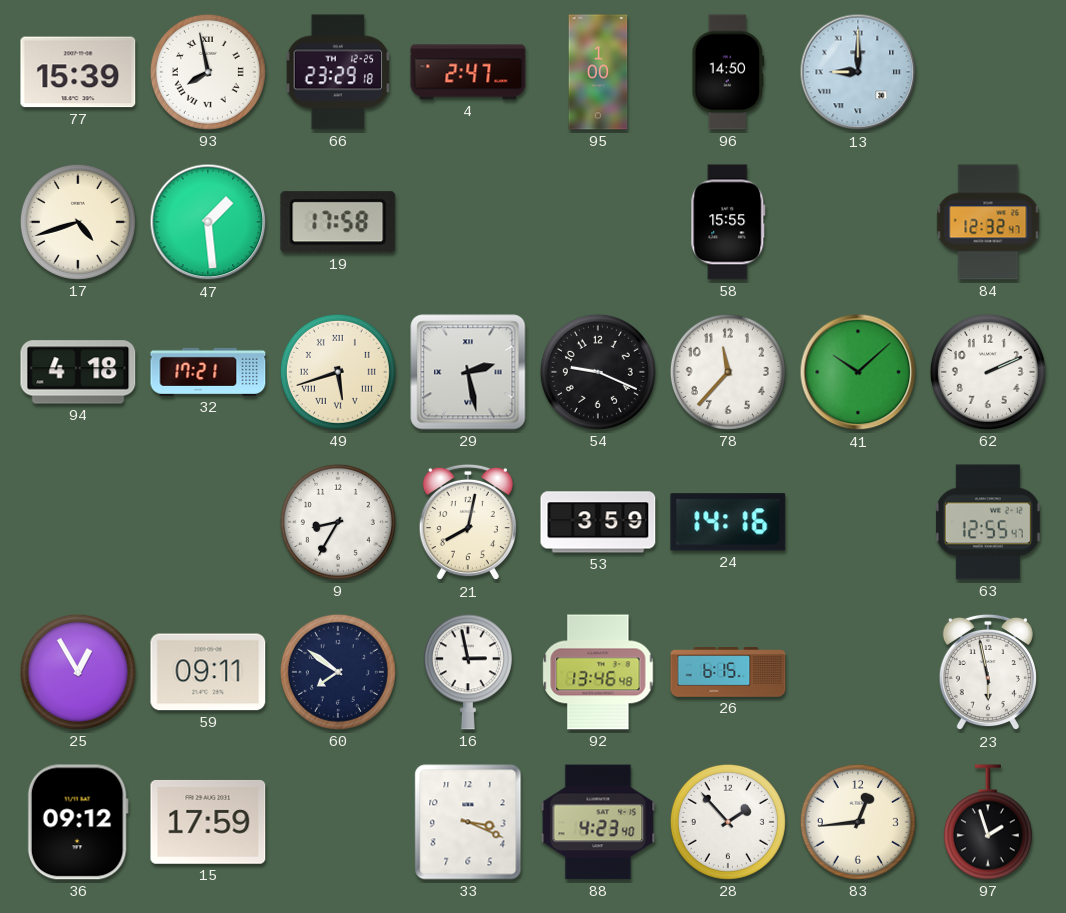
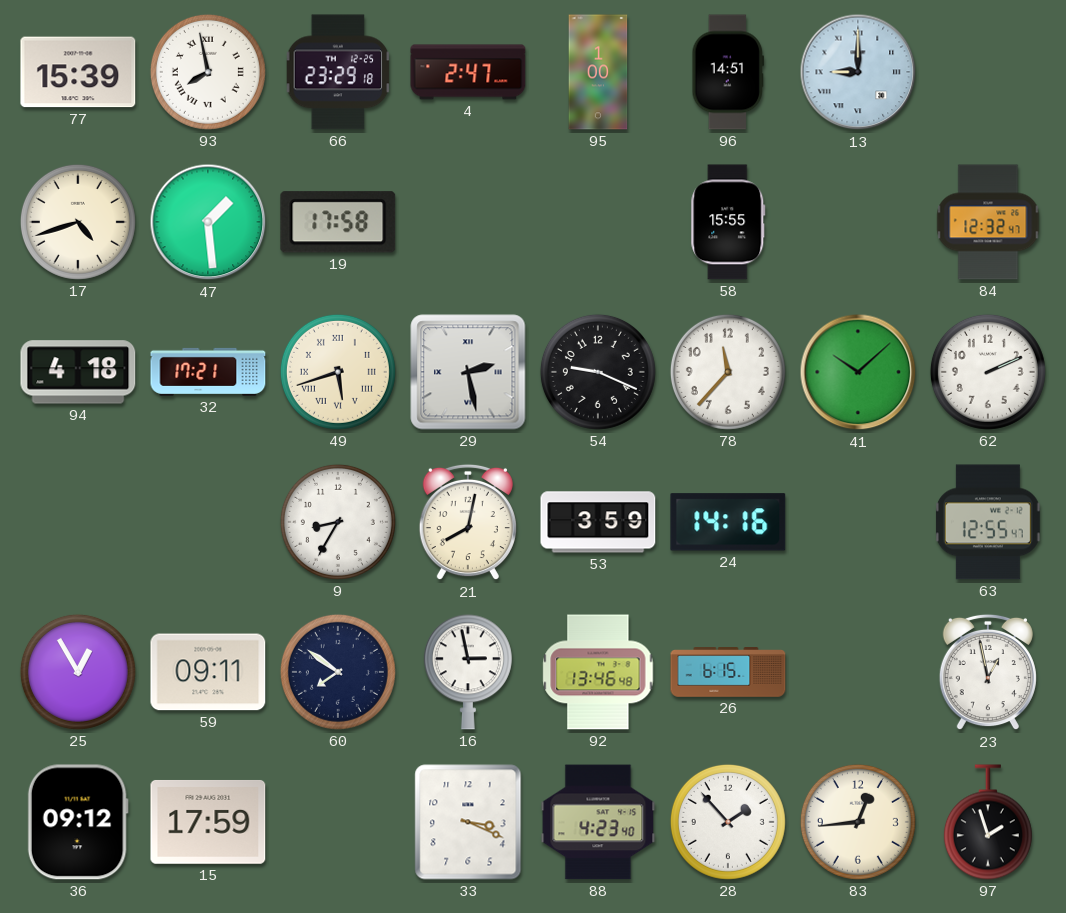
96: 14:50 -> 14:51
23: 5:58 -> 12:58
